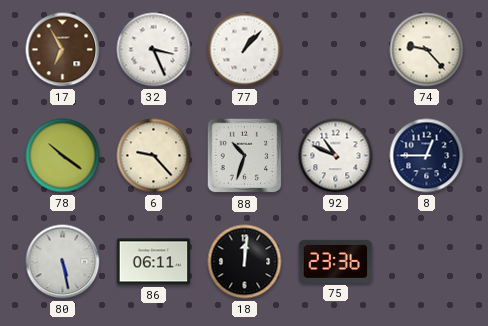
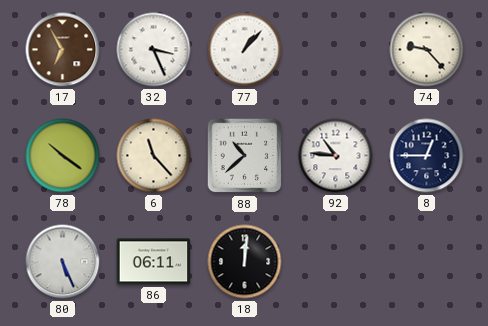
6: 9:23 -> 11:23
88: 10:33 -> 10:38
92: 10:49 -> 10:46
80: 5:28 -> 5:26
75: 23:36 -> none
